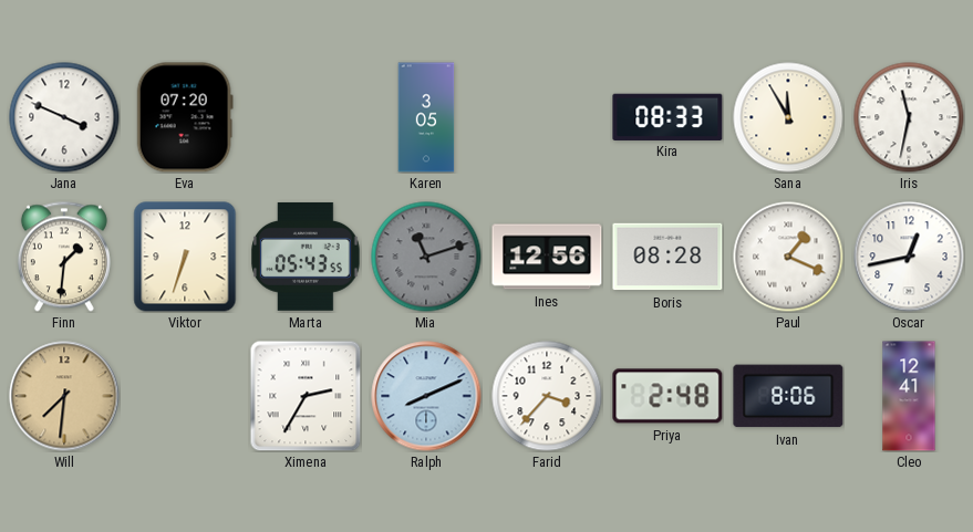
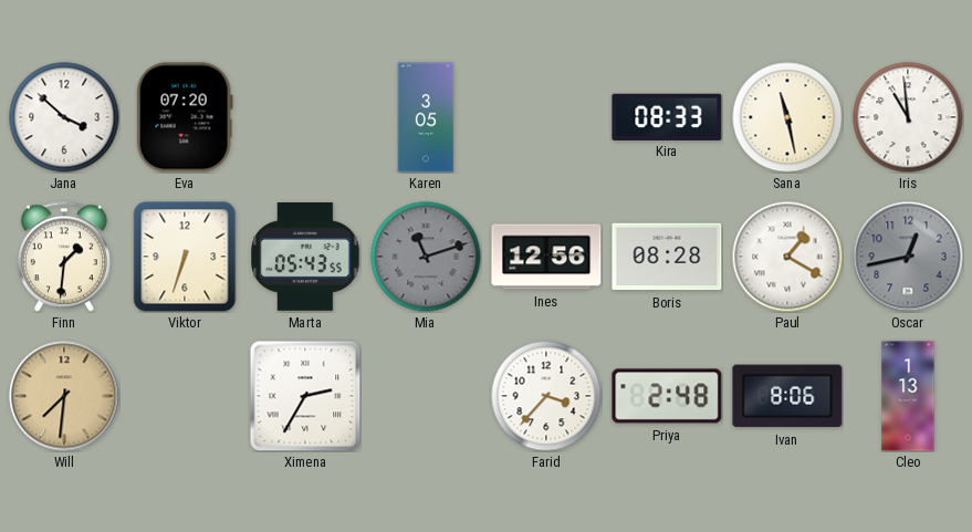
Jana: 3:49 -> 3:52
Sana: 11:55 -> 11:28
Iris: 11:32 -> 10:59
Paul: 1:19 -> 1:20
Oscar dial: white -> grey
Ralph: 8:11 -> none
Cleo: 12:41 -> 1:13
